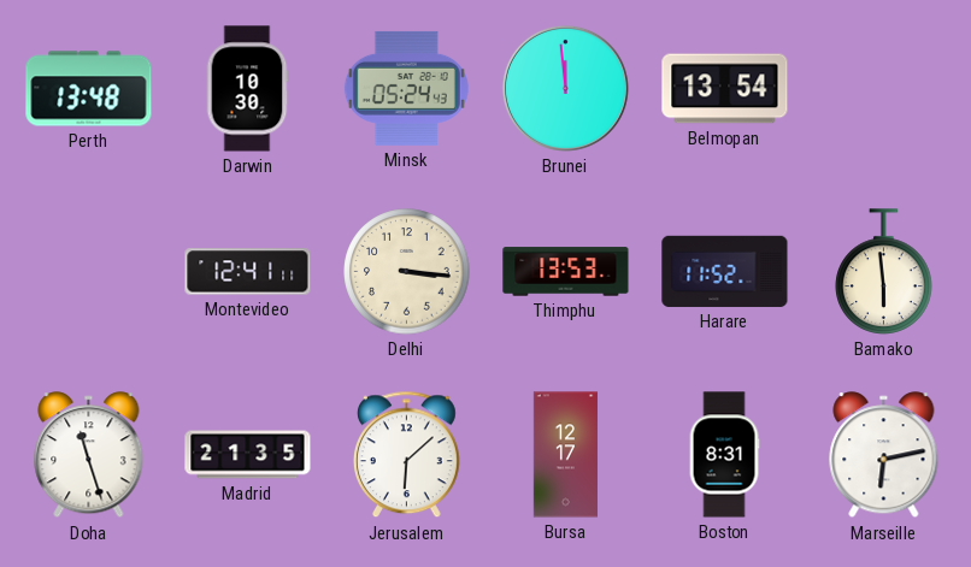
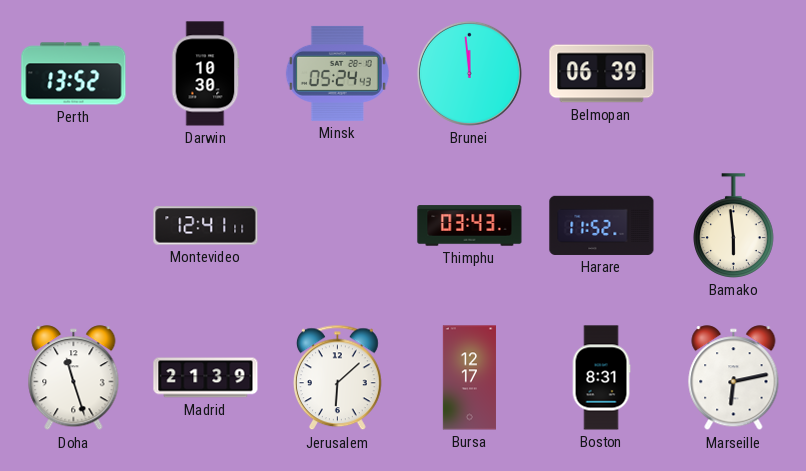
Perth: 13:48 -> 13:52
Belmopan: 13:54 -> 06:39
Delhi: 3:16 -> none
Thimphu: 13:53 -> 03:43
Madrid: 21:35 -> 21:39
